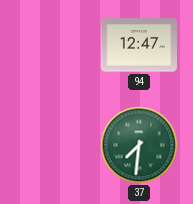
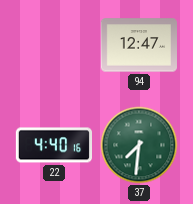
22: none -> 4:40
